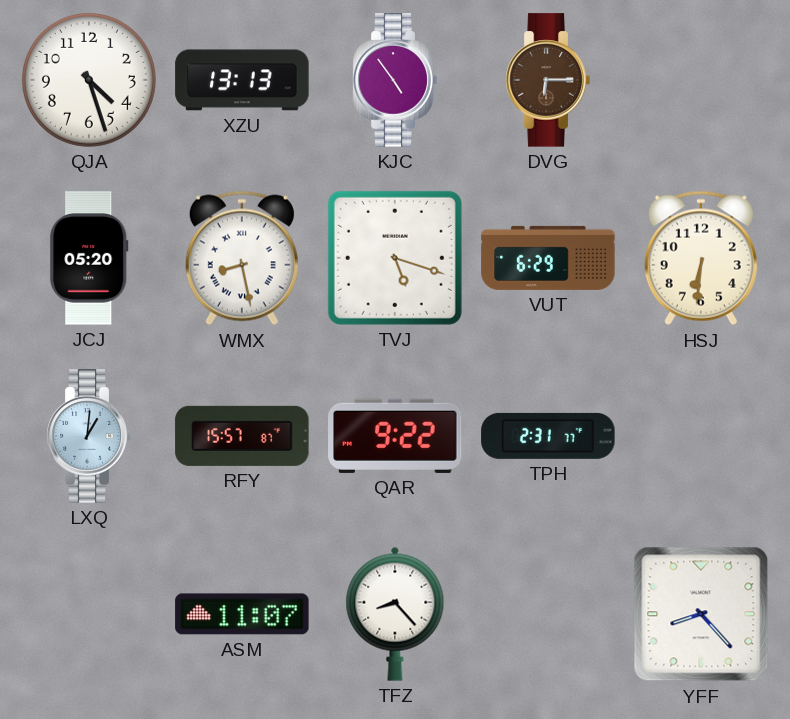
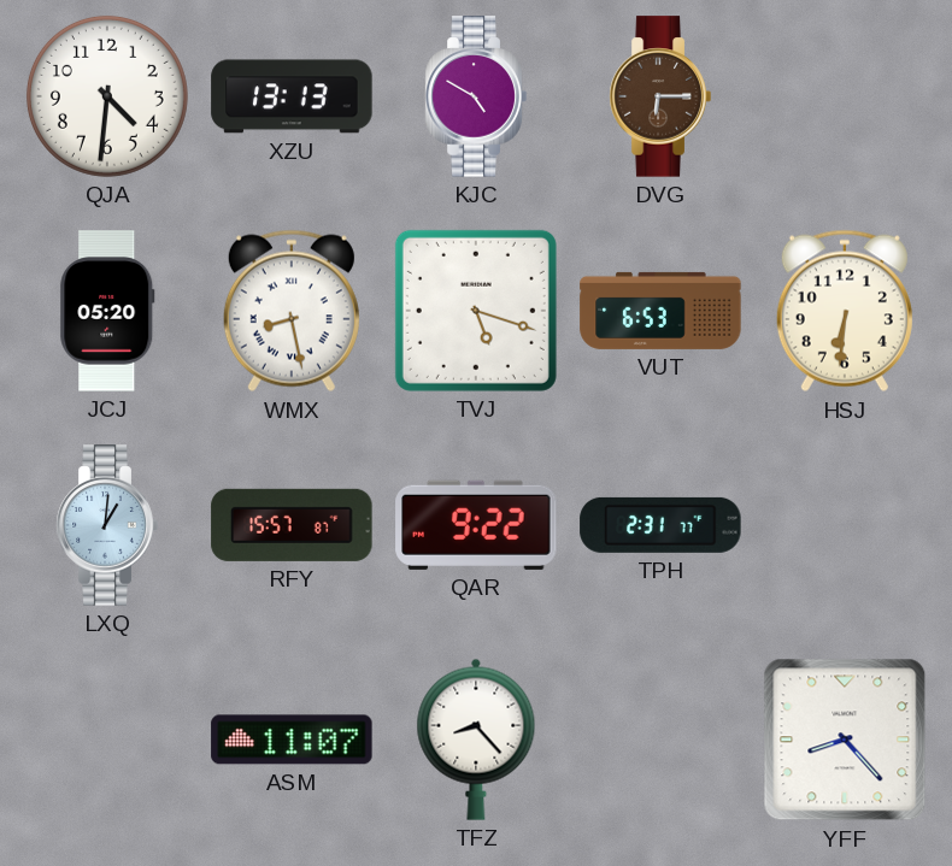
QJA: 4:27 -> 4:31
KJC: 4:54 -> 4:50
VUT: 6:29 -> 6:53
